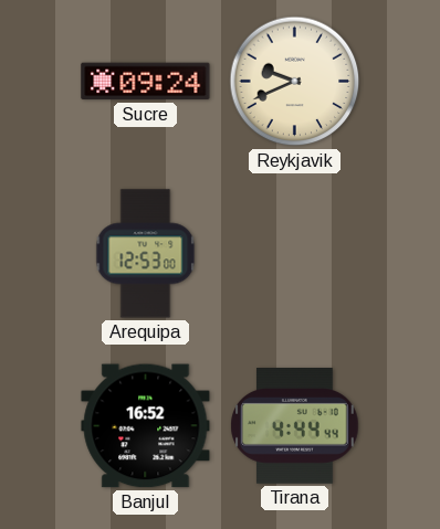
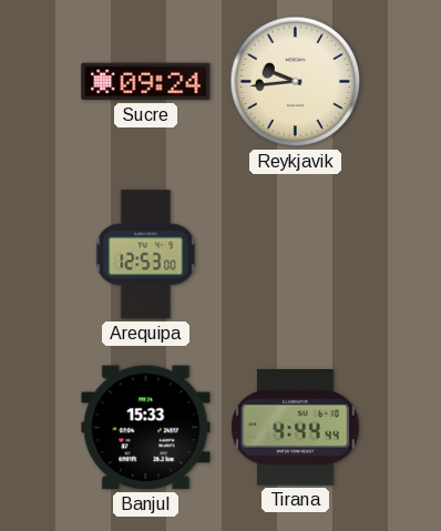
Reykjavik: 9:41 -> 9:44
Banjul: 16:52 -> 15:33
